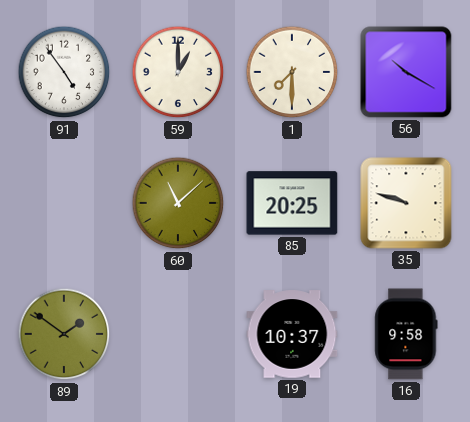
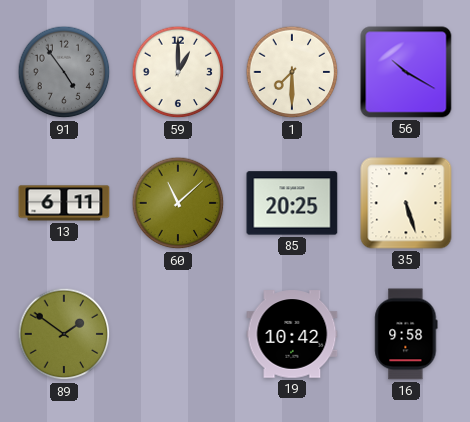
91 dial: white -> grey
13: none -> 6:11
35: 9:48 -> 5:27
19: 10:37 -> 10:42
